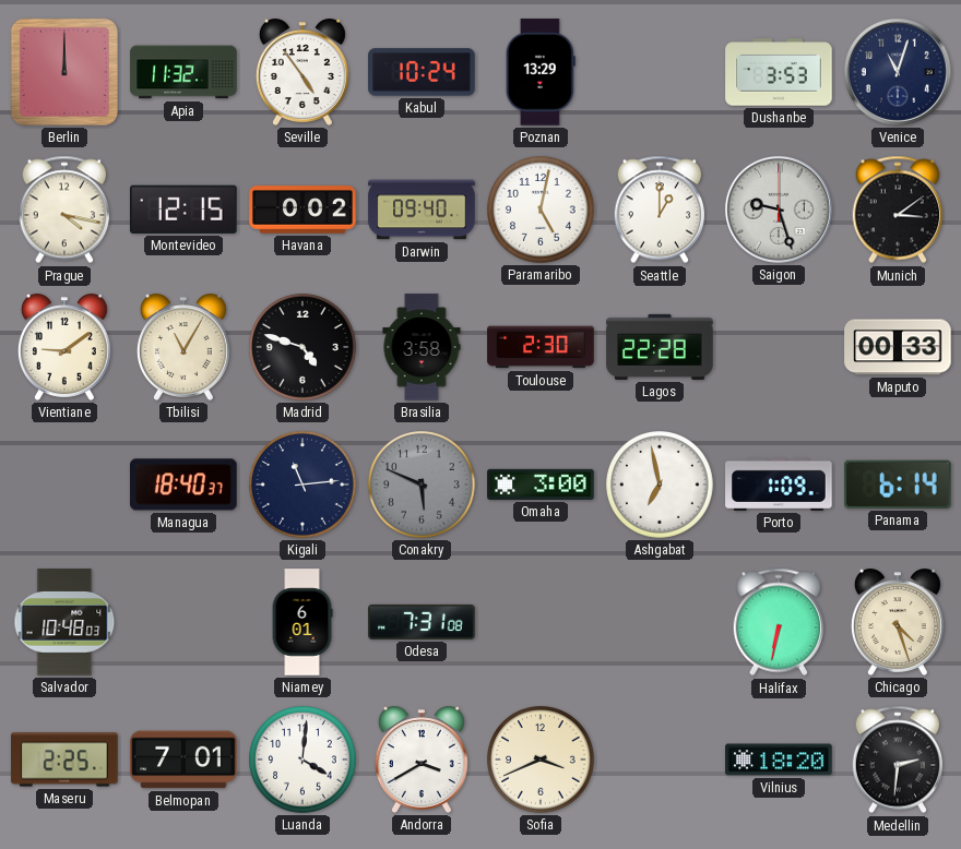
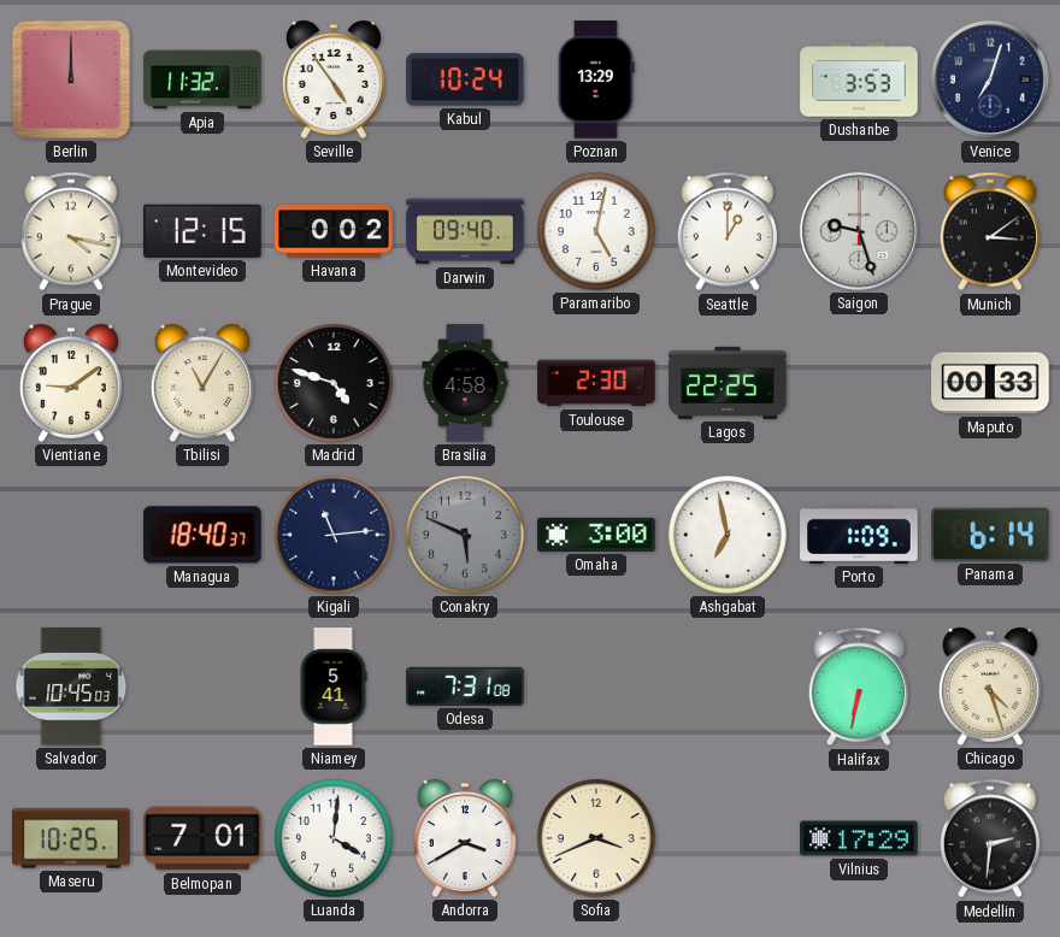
Venice: 11:03 -> 7:03
Brasilia: 3:58 -> 4:58
Lagos: 22:28 -> 22:25
Salvador: 10:48 -> 10:45
Niamey: 6:01 -> 5:41
Maseru: 2:25 -> 10:25
Vilnius: 18:20 -> 17:29
